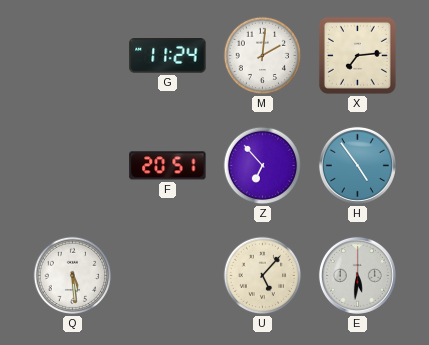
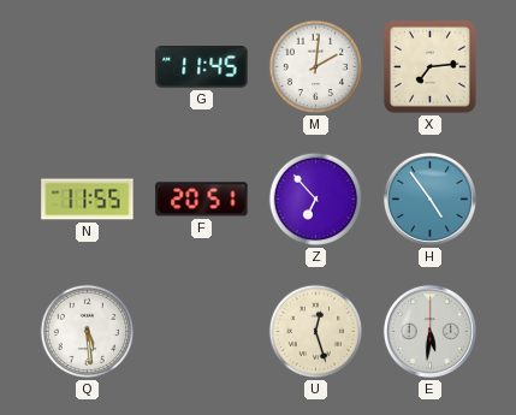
G: 11:24 -> 11:45
N: none -> 11:55
U: 5:07 -> 12:27
